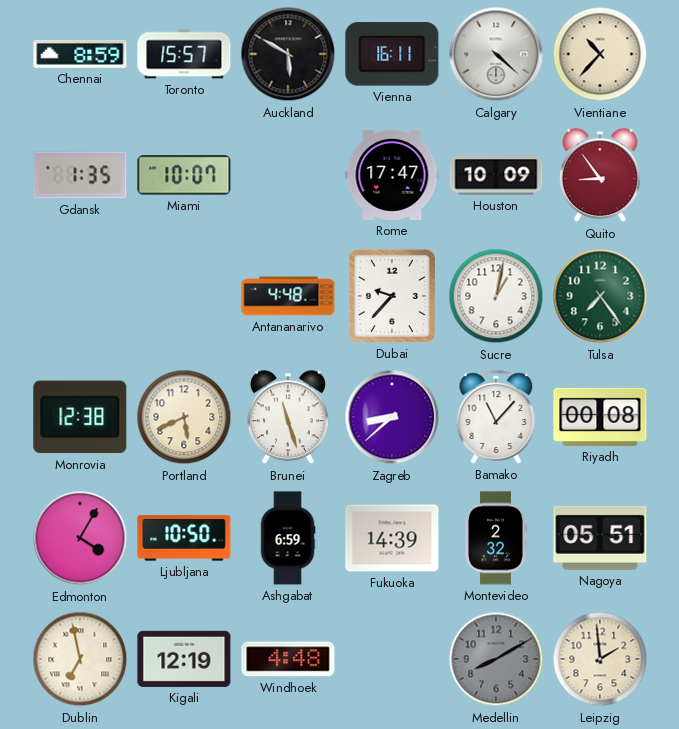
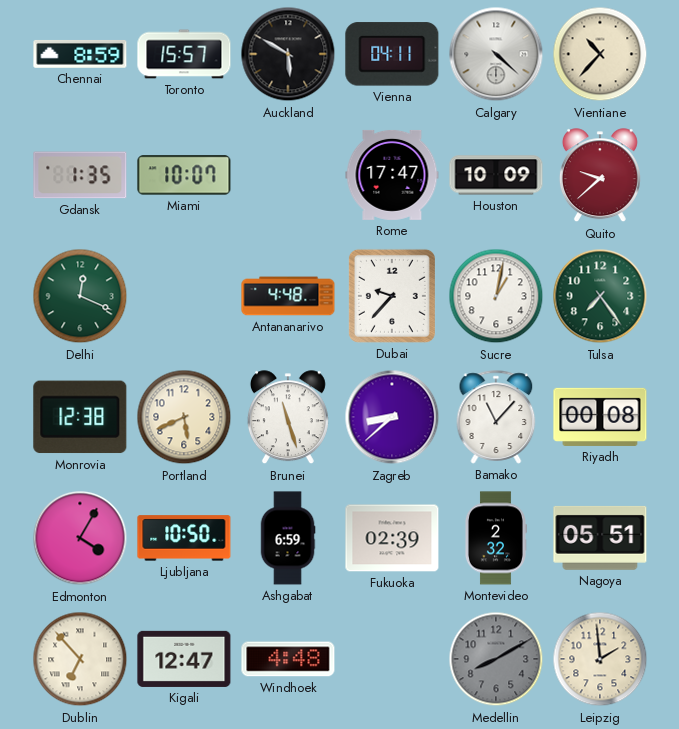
Vienna: 16:11 -> 04:11
Quito: 8:54 -> 9:38
Delhi: none -> 12:19
Fukuoka: 14:39 -> 02:39
Dublin: 6:58 -> 6:53
Kigali: 12:19 -> 12:47
